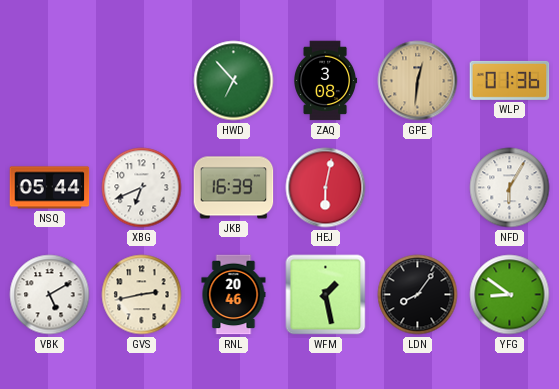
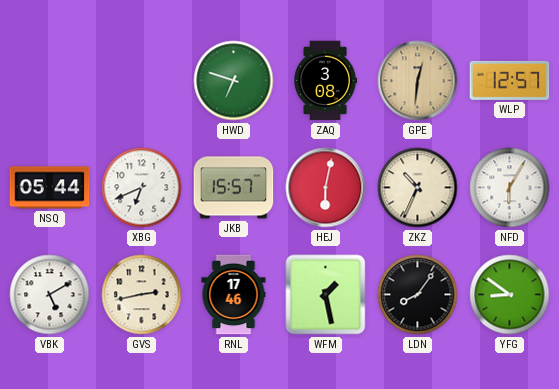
HWD: 6:53 -> 6:48
WLP: 01:36 -> 12:57
JKB: 16:39 -> 15:57
ZKZ: none -> 10:34
RNL: 20:46 -> 17:46
